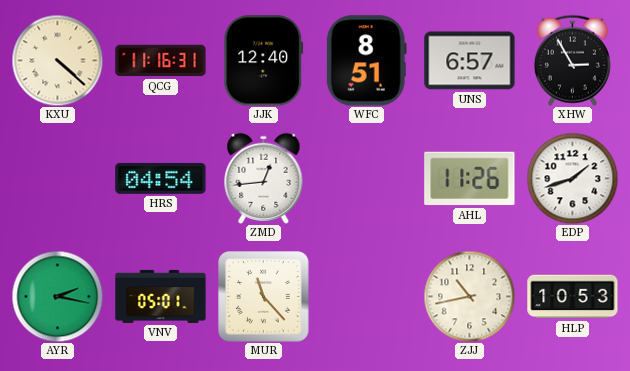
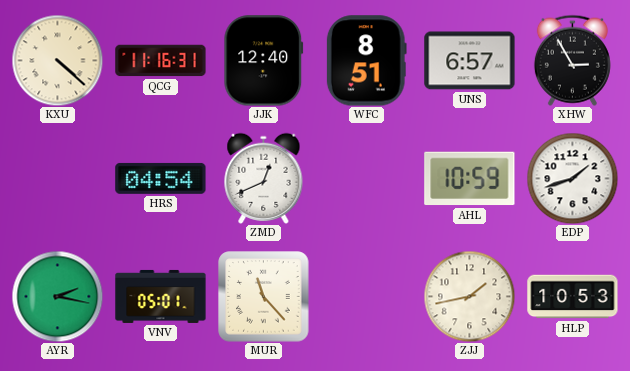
ZMD: 12:44 -> 12:41
AHL: 11:26 -> 10:59
ZJJ: 10:43 -> 1:43
